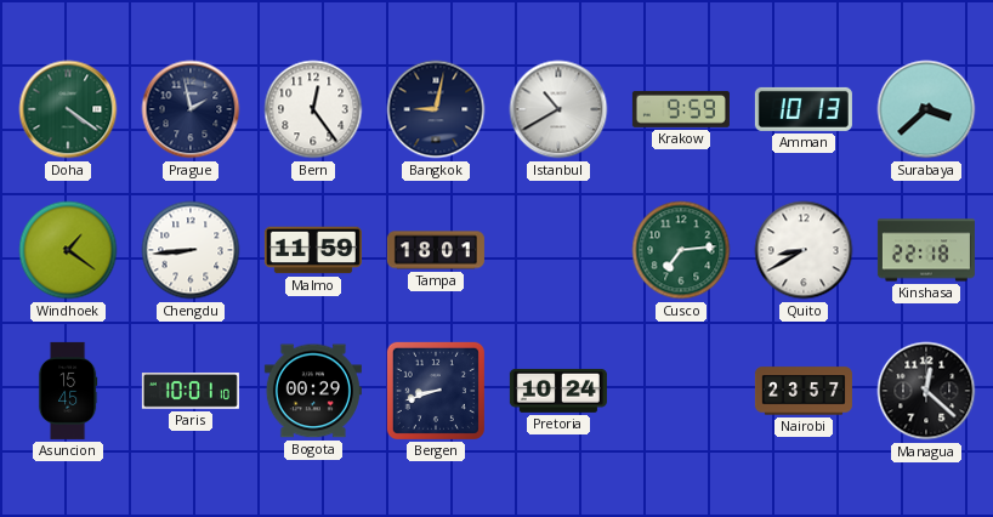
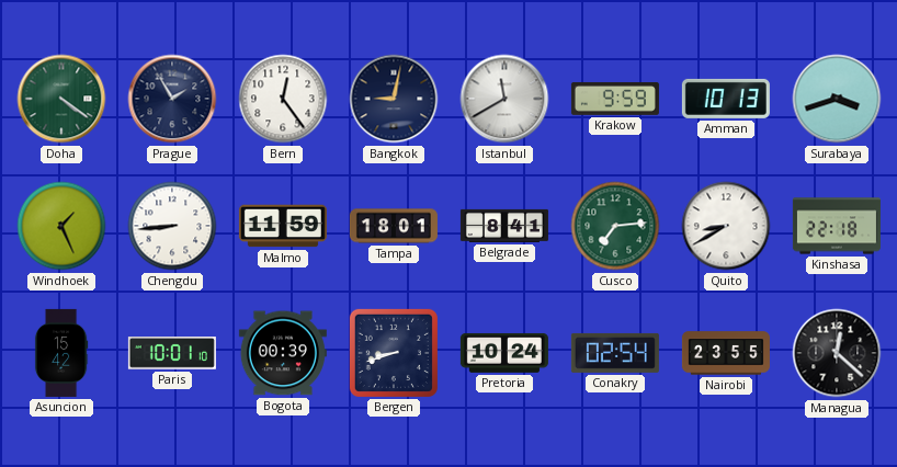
Prague: 1:58 -> 1:55
Istanbul: 10:40 -> 11:40
Surabaya: 3:38 -> 3:42
Windhoek: 1:21 -> 1:26
Belgrade: none -> 8:41
Asuncion: 15:45 -> 15:42
Bogota: 00:29 -> 00:39
Conakry: none -> 02:54
Nairobi: 23:57 -> 23:55
